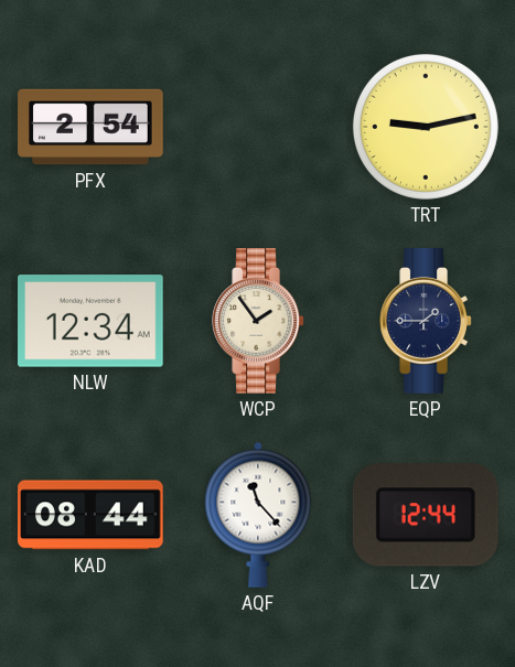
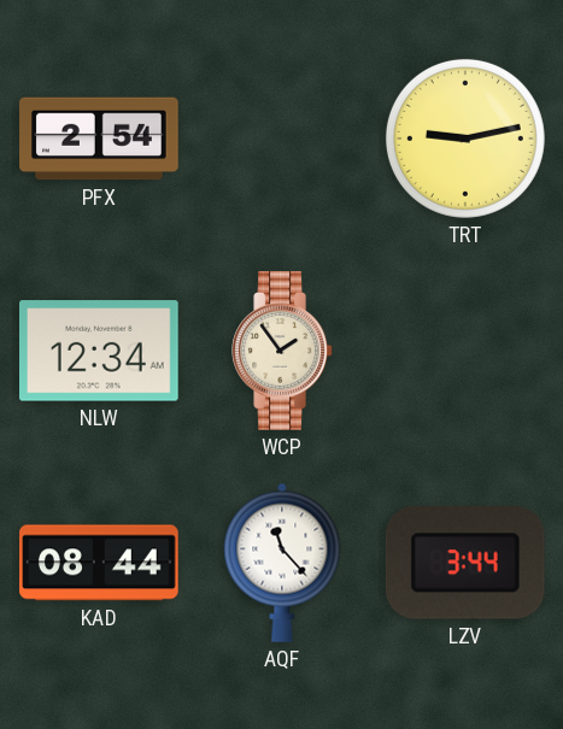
EQP: 1:45 -> none
LZV: 12:44 -> 3:44
